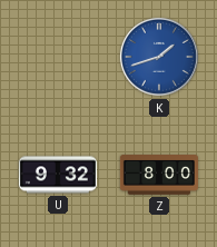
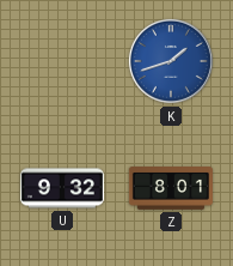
Z: 8:00 -> 8:01
